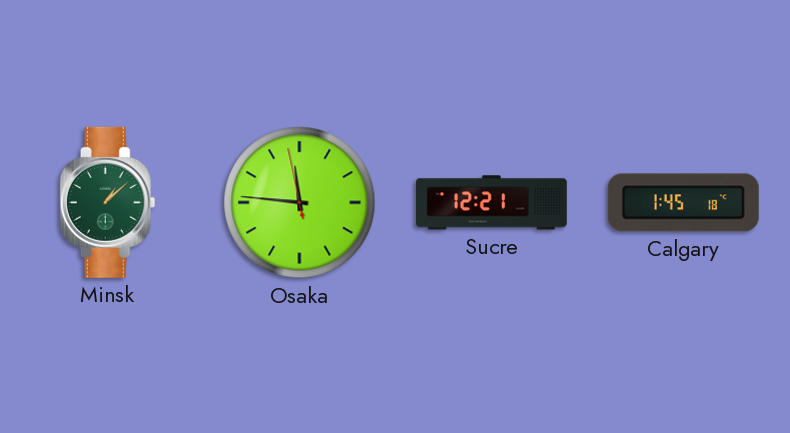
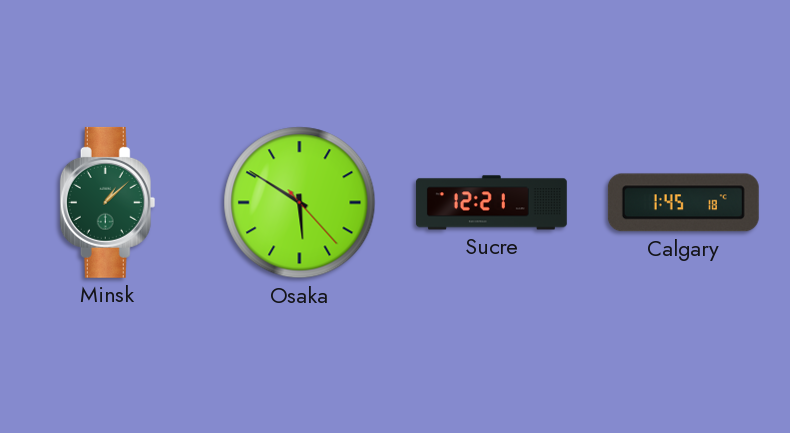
Osaka: 11:45 -> 5:50
